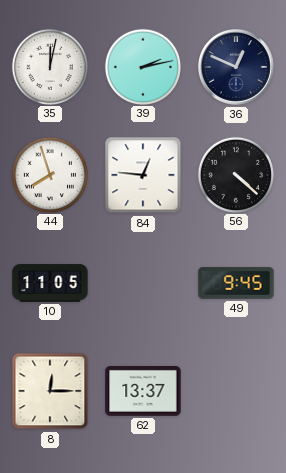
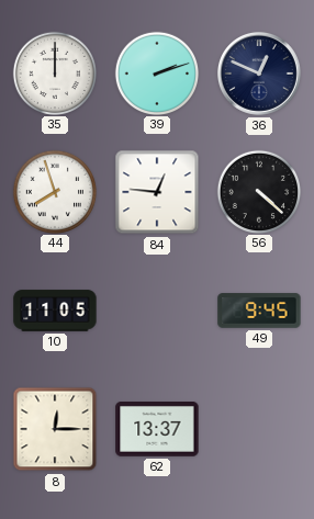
35: 12:02 -> 12:00
39: 2:13 -> 2:12
